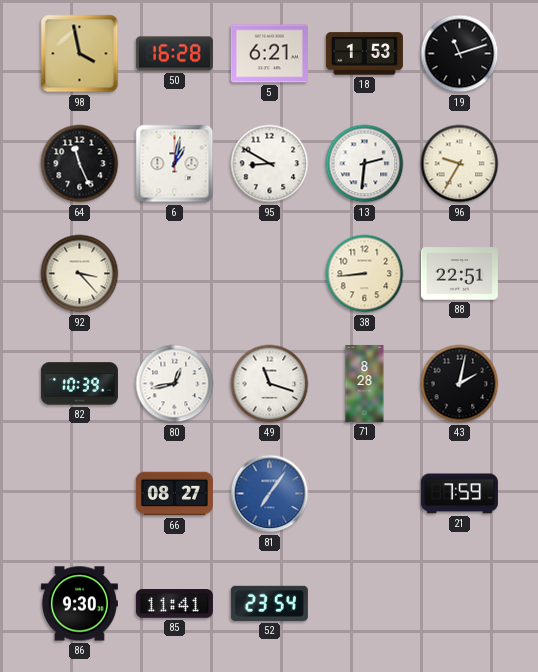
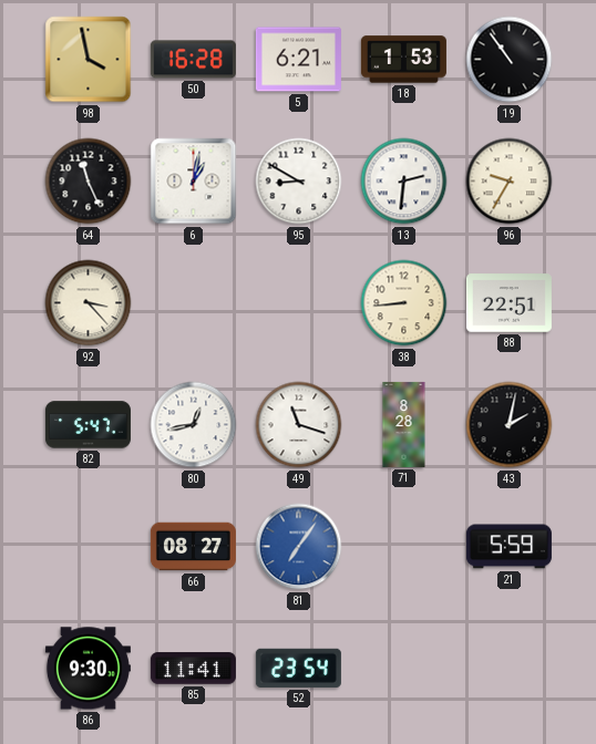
19: 11:12 -> 10:54
82: 10:39 -> 5:47
21: 7:59 -> 5:59
